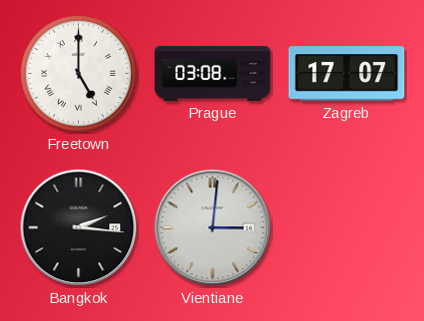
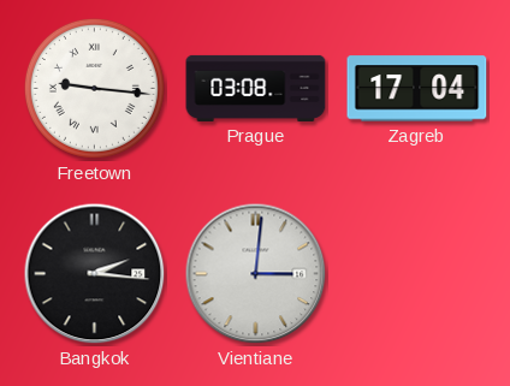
Freetown: 5:00 -> 9:16
Zagreb: 17:07 -> 17:04
